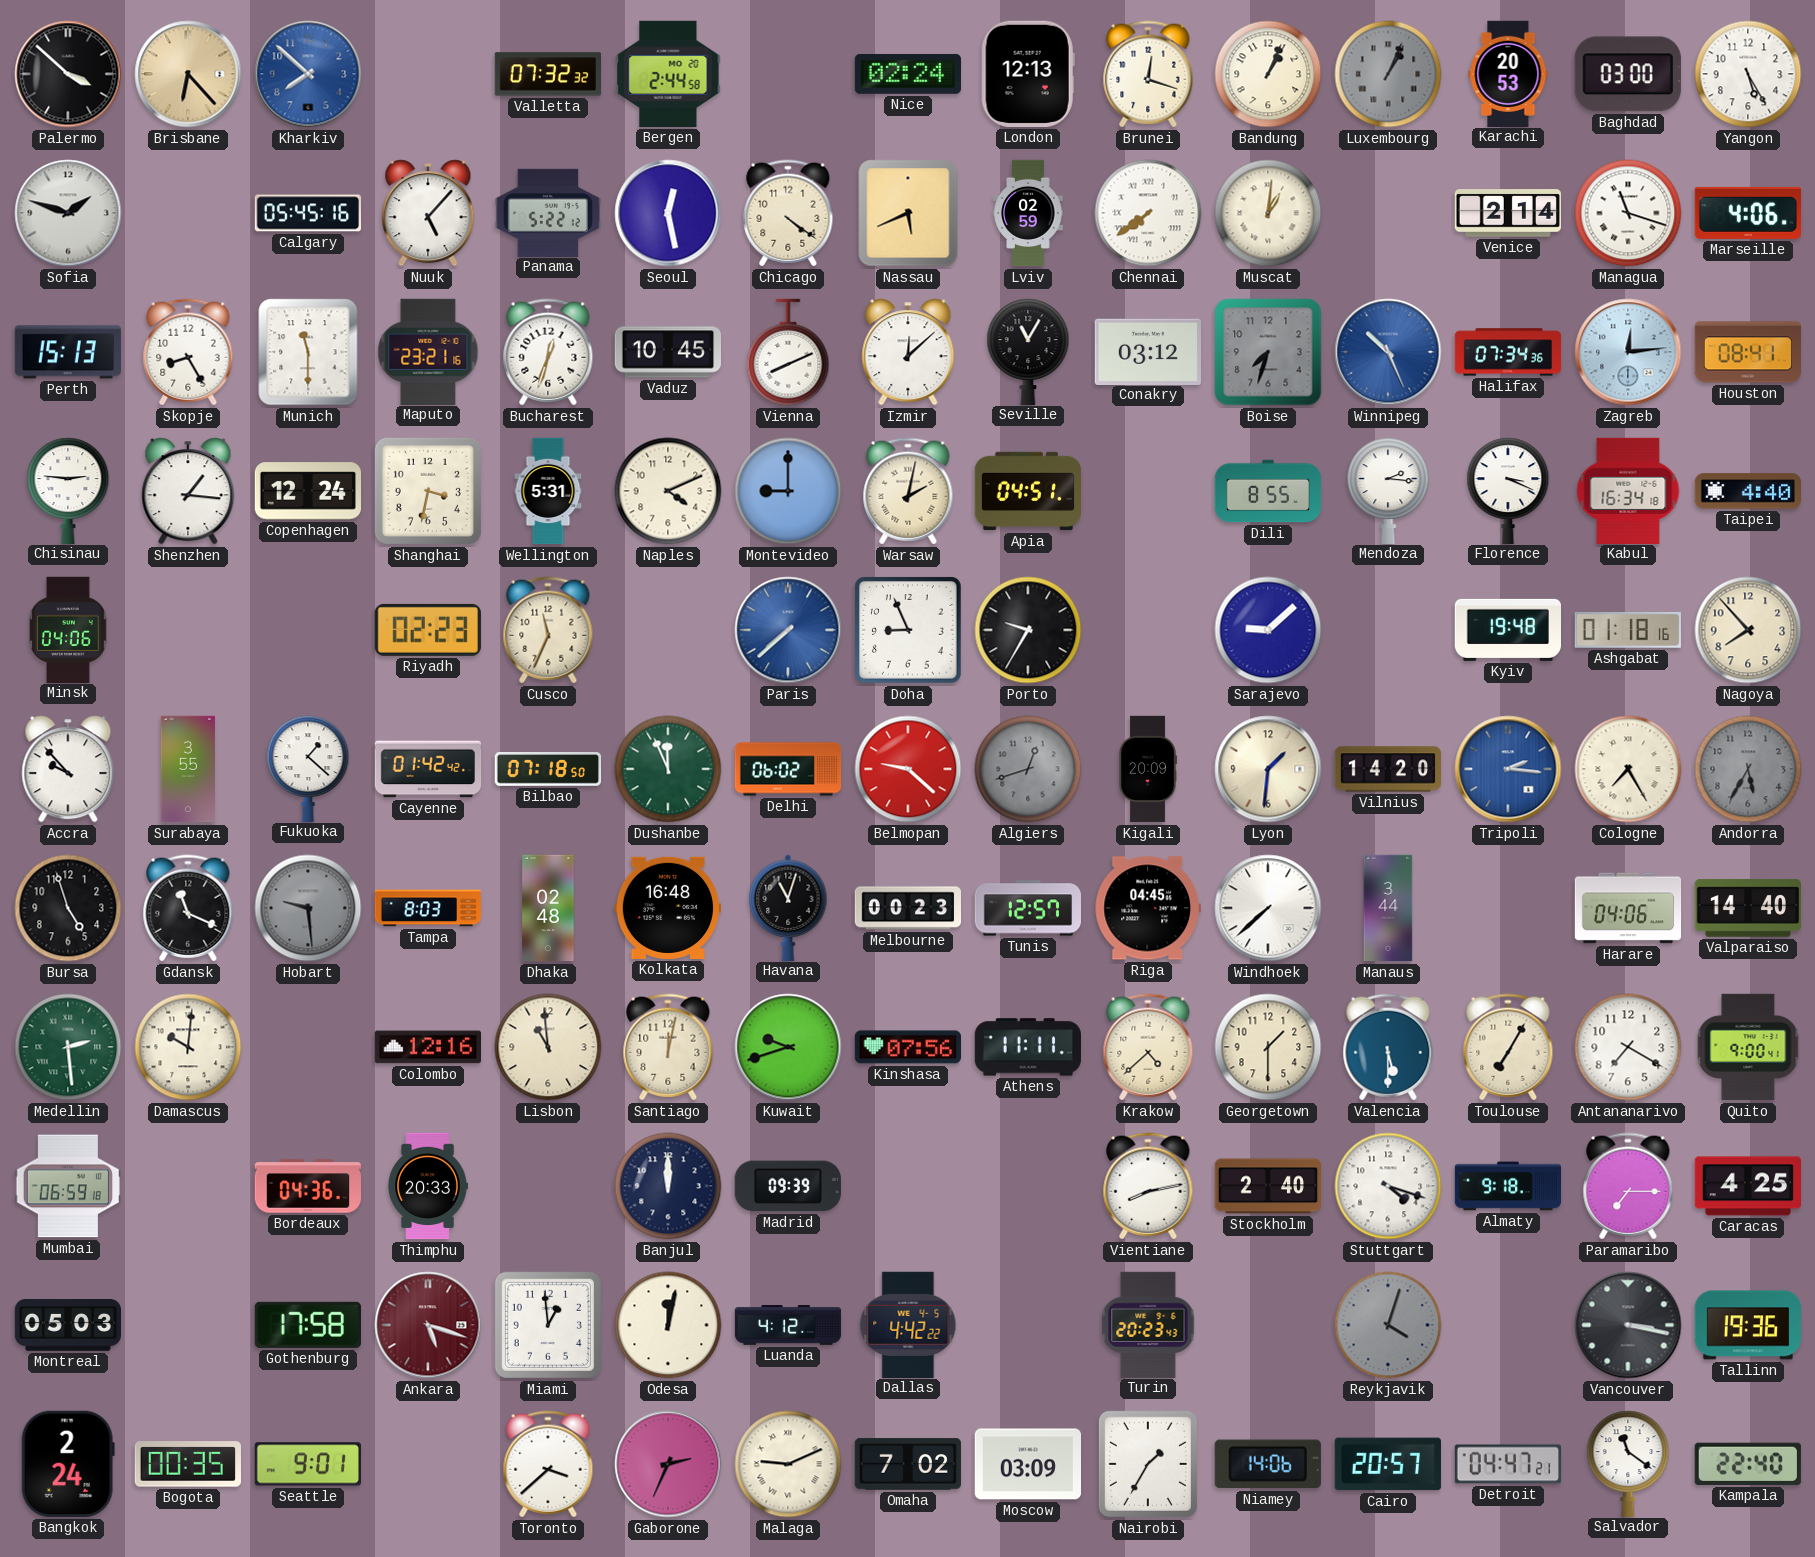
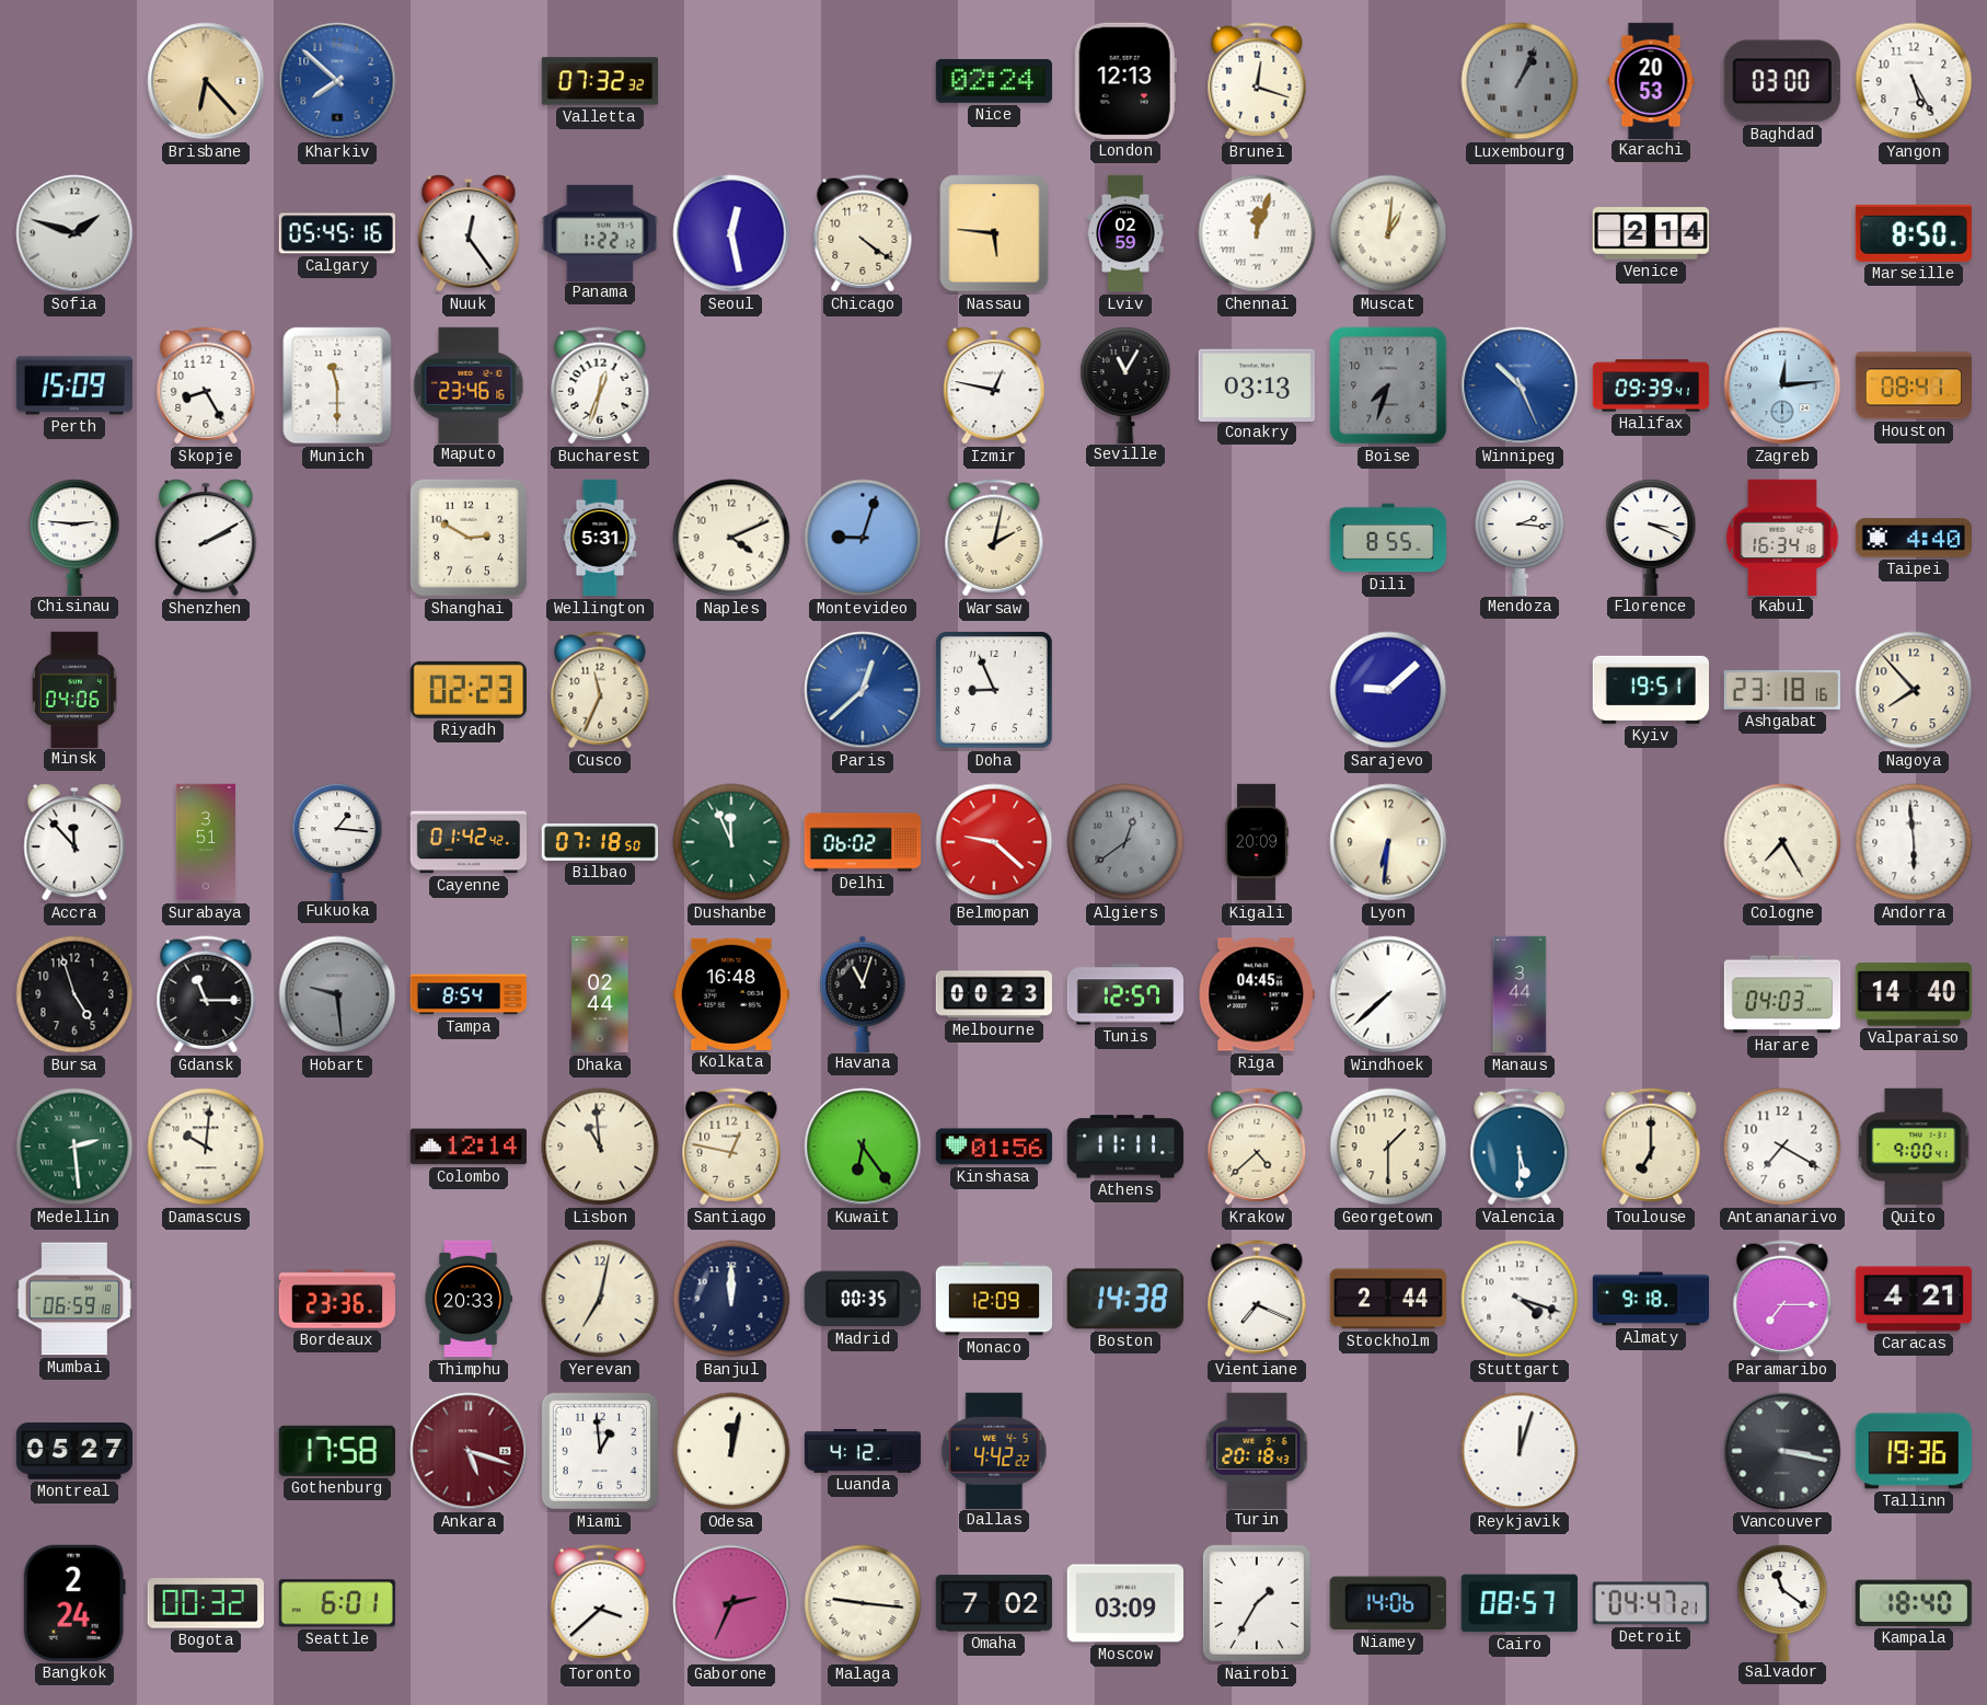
Palermo: 3:52 -> none
Bergen: 2:44 -> none
Bandung: 1:04 -> none
Nuuk: 5:07 -> 12:24
Panama: 5:22 -> 1:22
Nassau: 5:41 -> 5:46
Chennai: 7:39 -> 12:03
Managua: 11:18 -> none
Marseille: 4:06 -> 8:50
Perth: 15:13 -> 15:09
Maputo: 23:21 -> 23:46
Vaduz: 10:45 -> none
Vienna: 8:11 -> none
Izmir: 12:08 -> 12:47
Conakry: 03:12 -> 03:13
Halifax: 07:34 -> 09:39
Shenzhen: 1:16 -> 2:10
Copenhagen: 12:24 -> none
Shanghai: 3:32 -> 2:50
Montevideo: 9:00 -> 9:03
Apia: 04:51 -> none
Paris: 7:38 -> 12:38
Porto: 9:35 -> none
Kyiv: 19:48 -> 19:51
Ashgabat: 01:18 -> 23:18
Accra: 9:53 -> 11:53
Surabaya: 3:55 -> 3:51
Fukuoka: 1:22 -> 1:16
Algiers: 12:42 -> 12:39
Lyon: 1:31 -> 6:31
Vilnius: 14:20 -> none
Tripoli: 2:16 -> none
Andorra: 5:35 -> 5:59
Andorra dial: grey -> white
Gdansk: 11:19 -> 11:15
Tampa: 8:03 -> 8:54
Dhaka: 02:48 -> 02:44
Harare: 04:06 -> 04:03
Colombo: 12:16 -> 12:14
Santiago: 12:02 -> 12:47
Kuwait: 9:42 -> 6:24
Kinshasa: 07:56 -> 01:56
Toulouse: 7:05 -> 7:00
Bordeaux: 04:36 -> 23:36
Yerevan: none -> 7:02
Madrid: 09:39 -> 00:35
Monaco: none -> 12:09
Boston: none -> 14:38
Vientiane: 8:13 -> 7:19
Stockholm: 2:40 -> 2:44
Caracas: 4:25 -> 4:21
Montreal: 05:03 -> 05:27
Turin: 20:23 -> 20:18
Reykjavik: 4:03 -> 12:03
Reykjavik dial: grey -> white
Bogota: 00:35 -> 00:32
Seattle: 9:01 -> 6:01
Malaga: 9:11 -> 9:16
Cairo: 20:57 -> 08:57
Kampala: 22:40 -> 18:40
